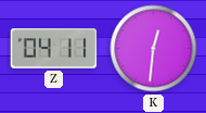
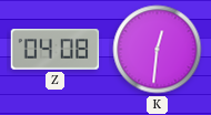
Z: 04:11 -> 04:08
